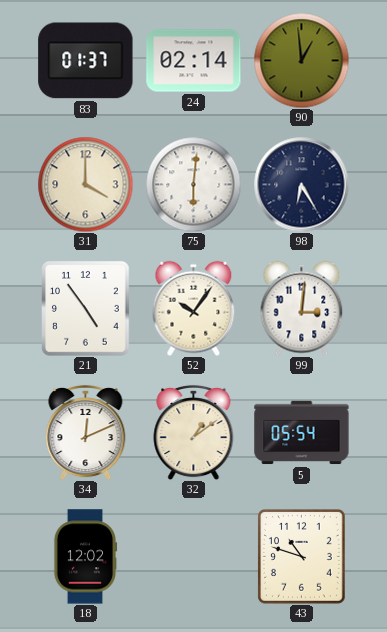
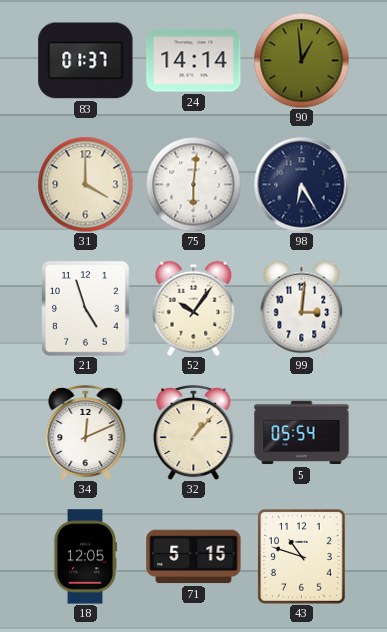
24: 02:14 -> 14:14
21: 4:54 -> 4:57
32: 1:09 -> 1:07
18: 12:02 -> 12:05
71: none -> 5:15
